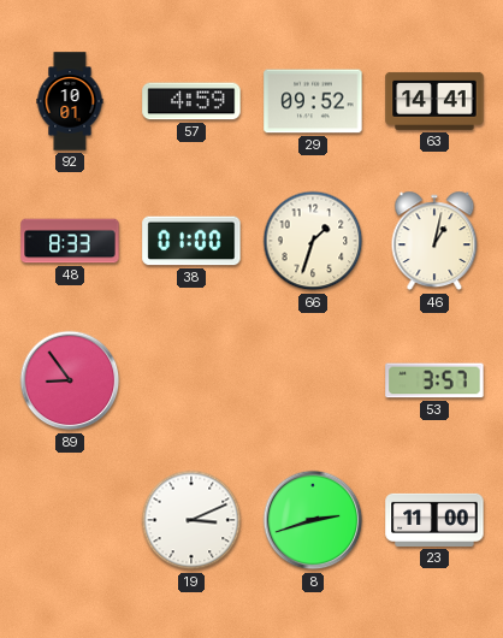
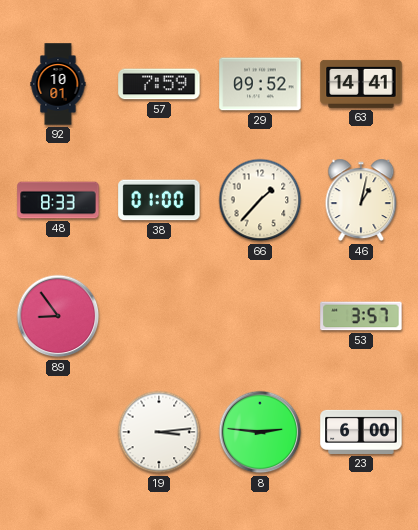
57: 4:59 -> 7:59
66: 1:33 -> 1:37
19: 3:11 -> 3:14
8: 2:42 -> 2:46
23: 11:00 -> 6:00
